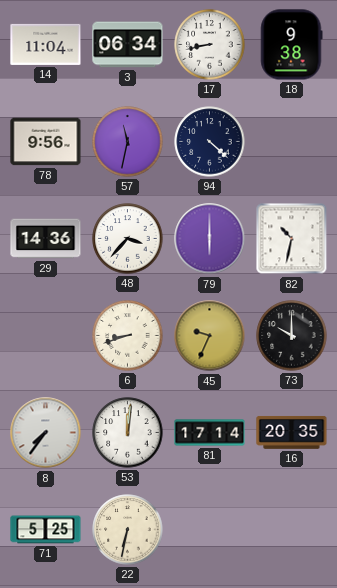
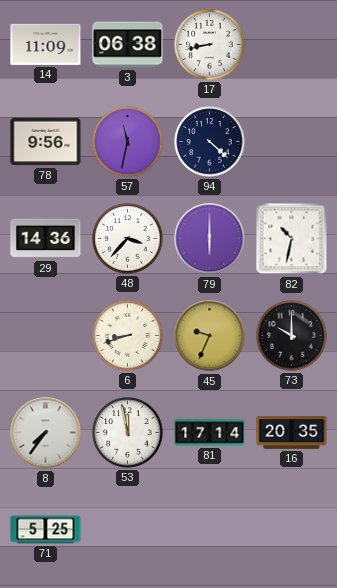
14: 11:04 -> 11:09
3: 06:34 -> 06:38
18: 9:38 -> none
53: 12:01 -> 11:58
22: 6:32 -> none
